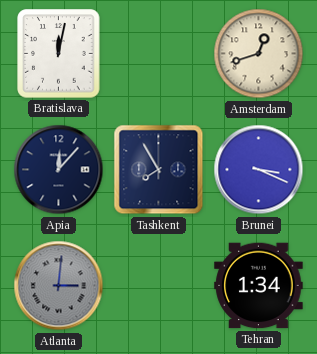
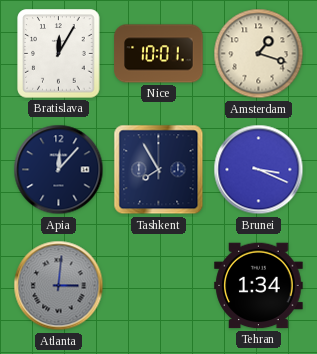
Bratislava: 12:02 -> 12:05
Nice: none -> 10:01
Amsterdam: 12:42 -> 1:18
